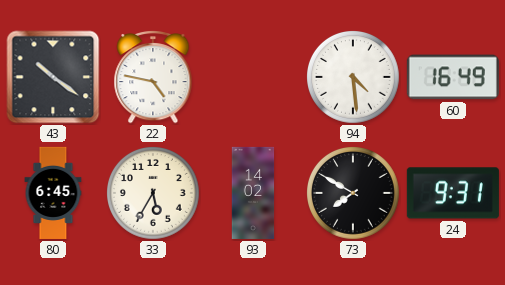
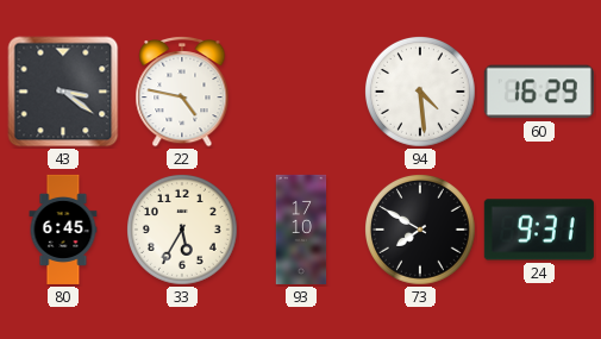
43: 10:21 -> 3:21
60: 16:49 -> 16:29
93: 14:02 -> 17:10
